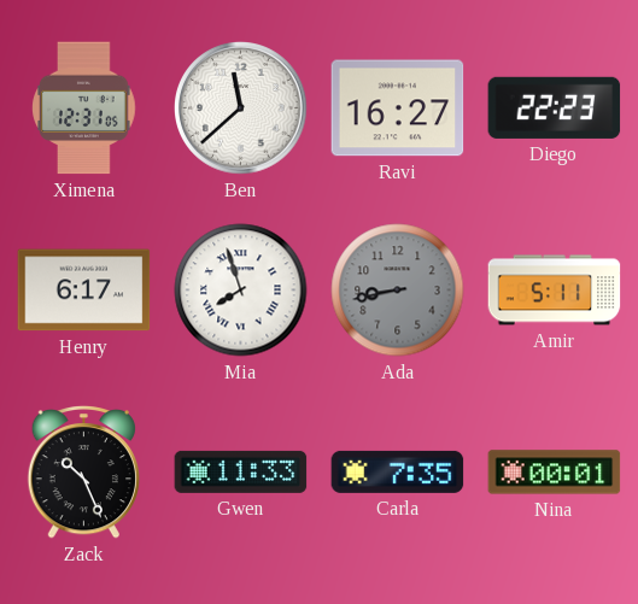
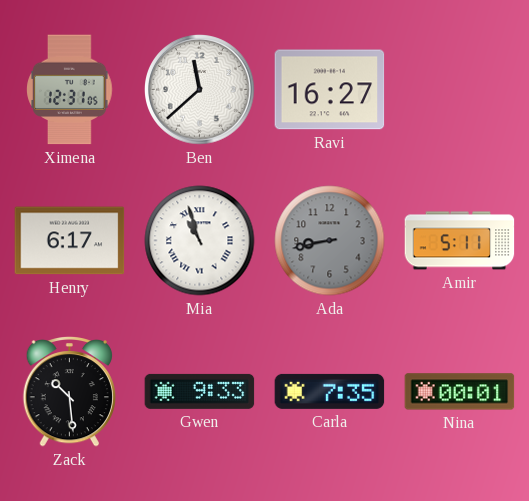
Diego: 22:23 -> none
Mia: 7:57 -> 10:57
Zack: 10:26 -> 10:29
Gwen: 11:33 -> 9:33
